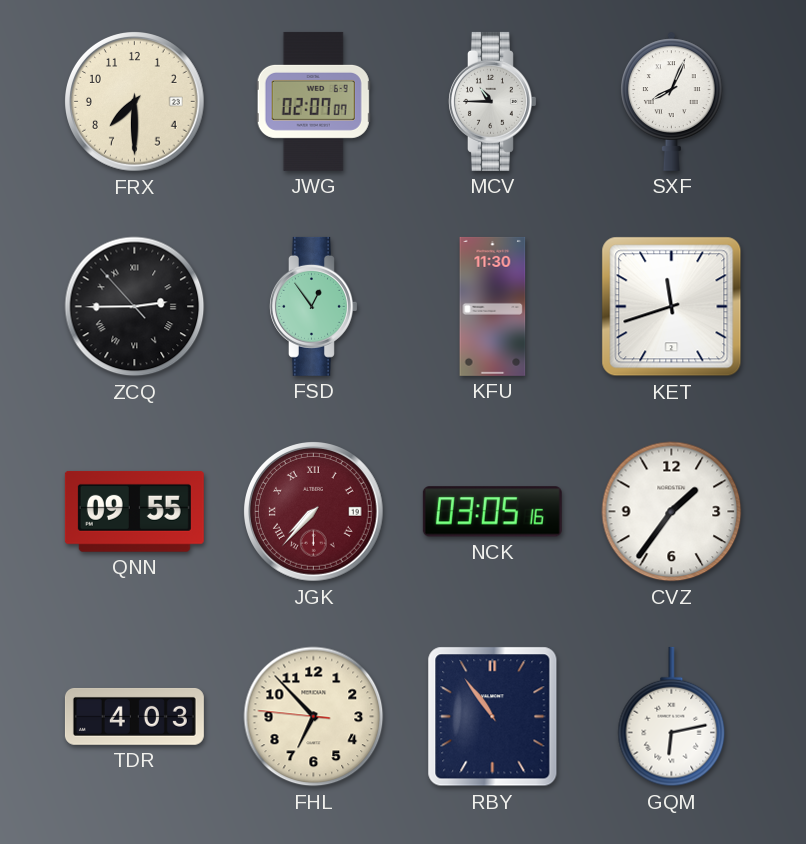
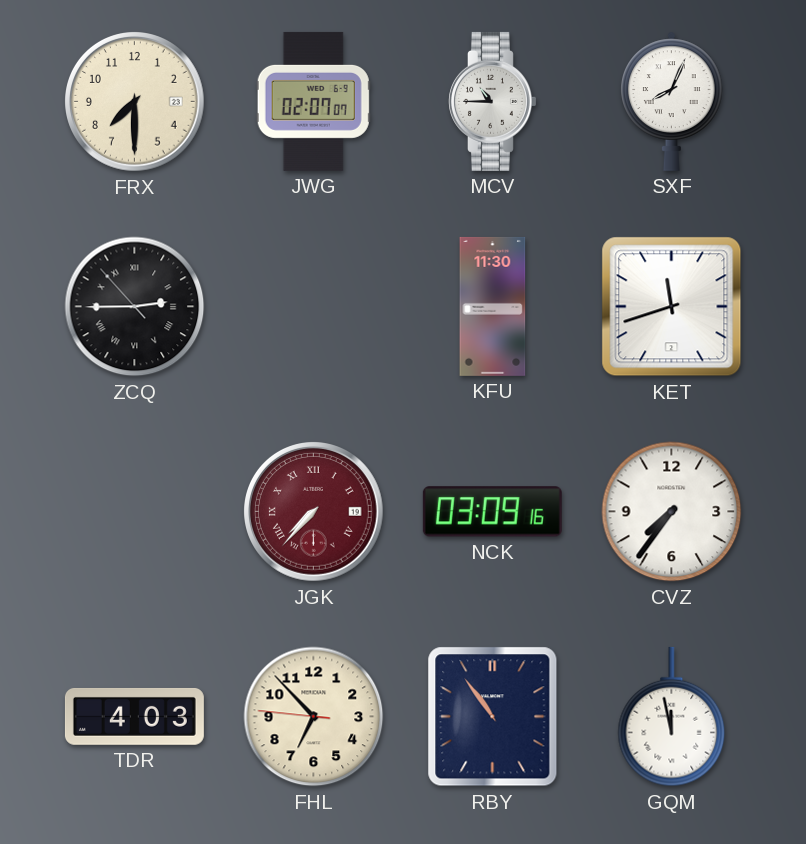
FSD: 12:54 -> none
QNN: 09:55 -> none
NCK: 03:05 -> 03:09
CVZ: 1:36 -> 7:36
GQM: 6:13 -> 11:58
